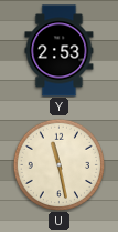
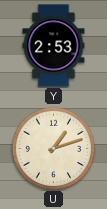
U: 11:28 -> 1:12
